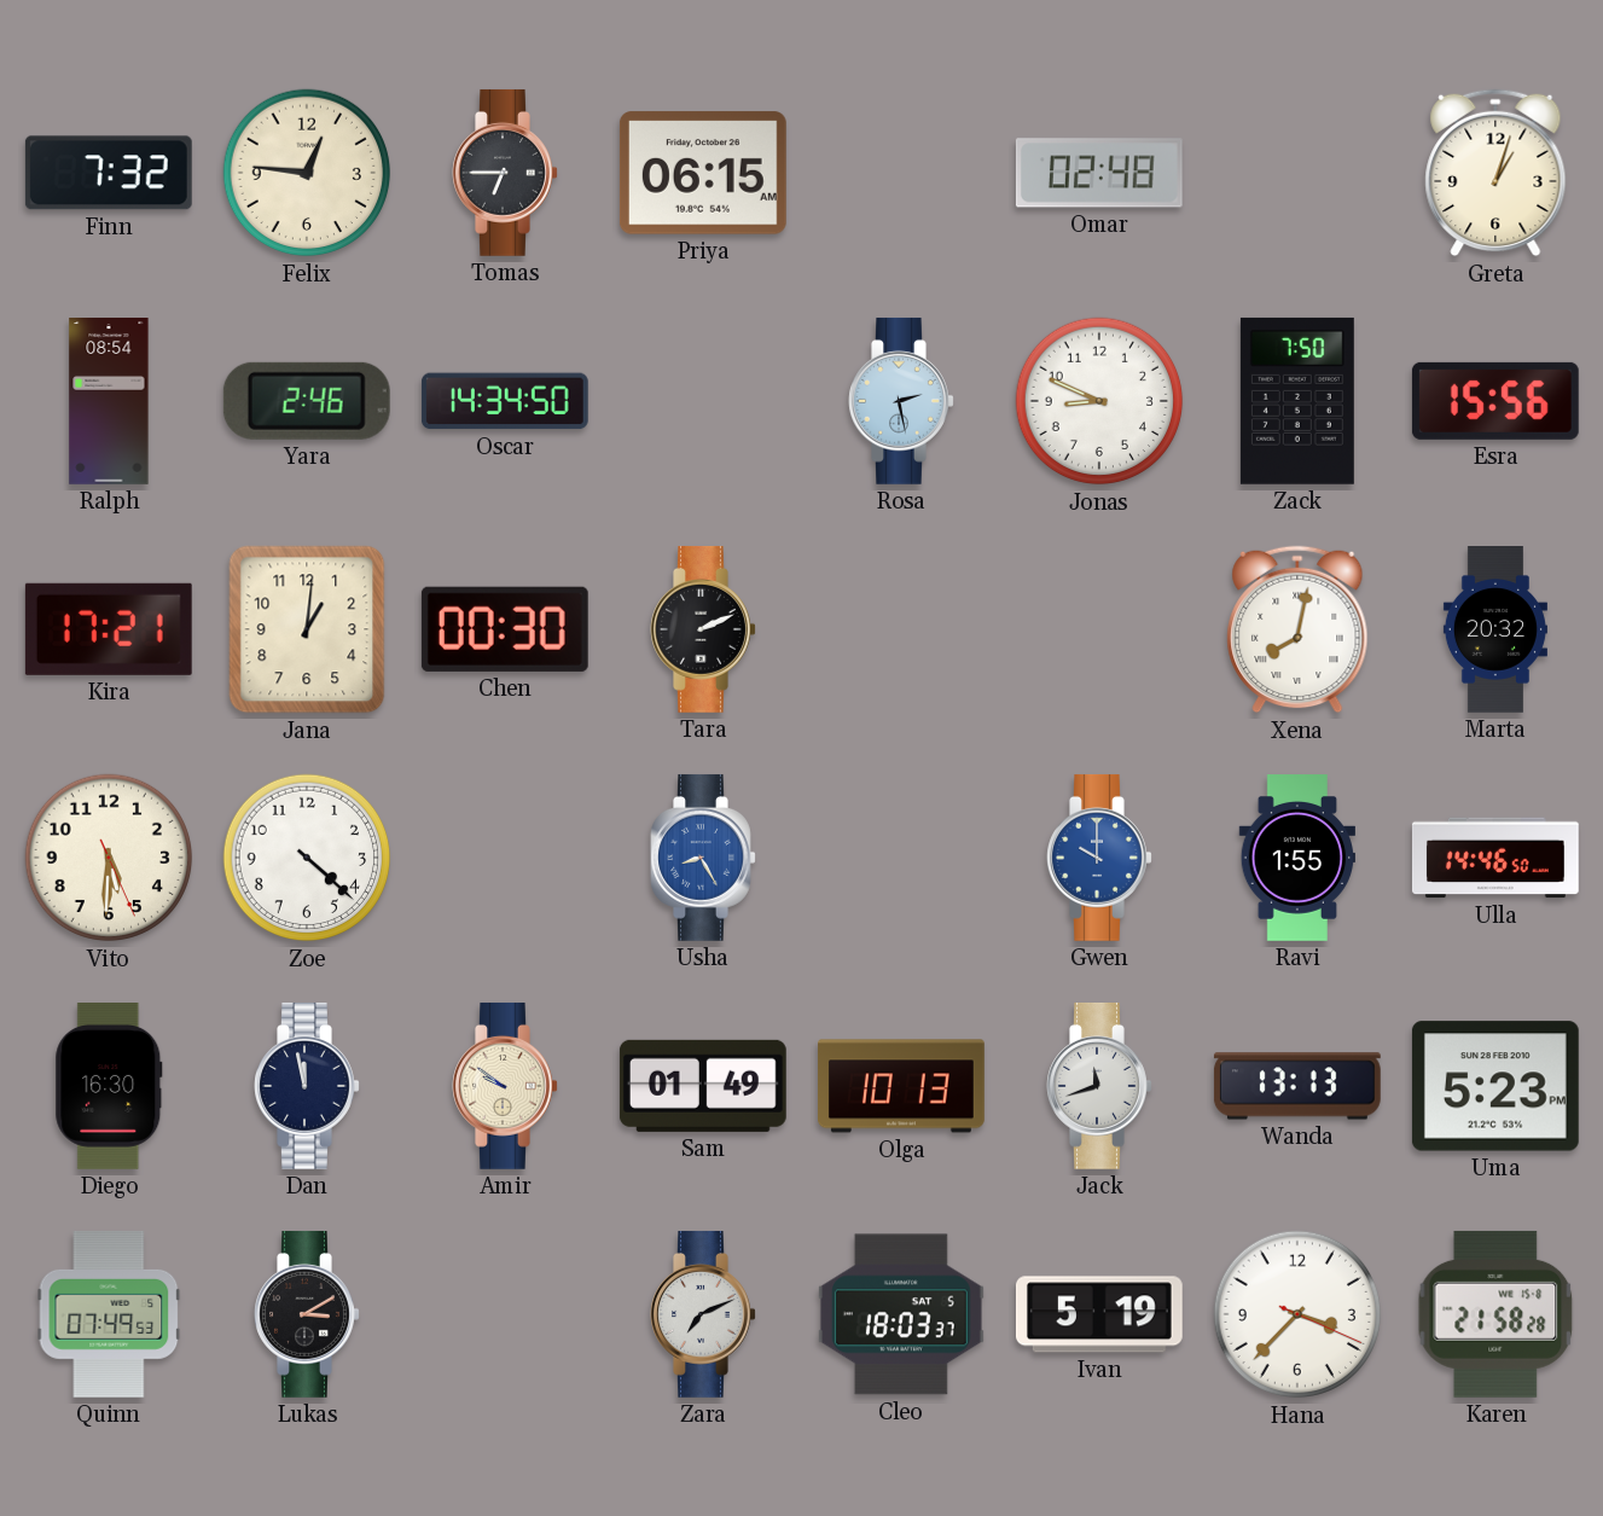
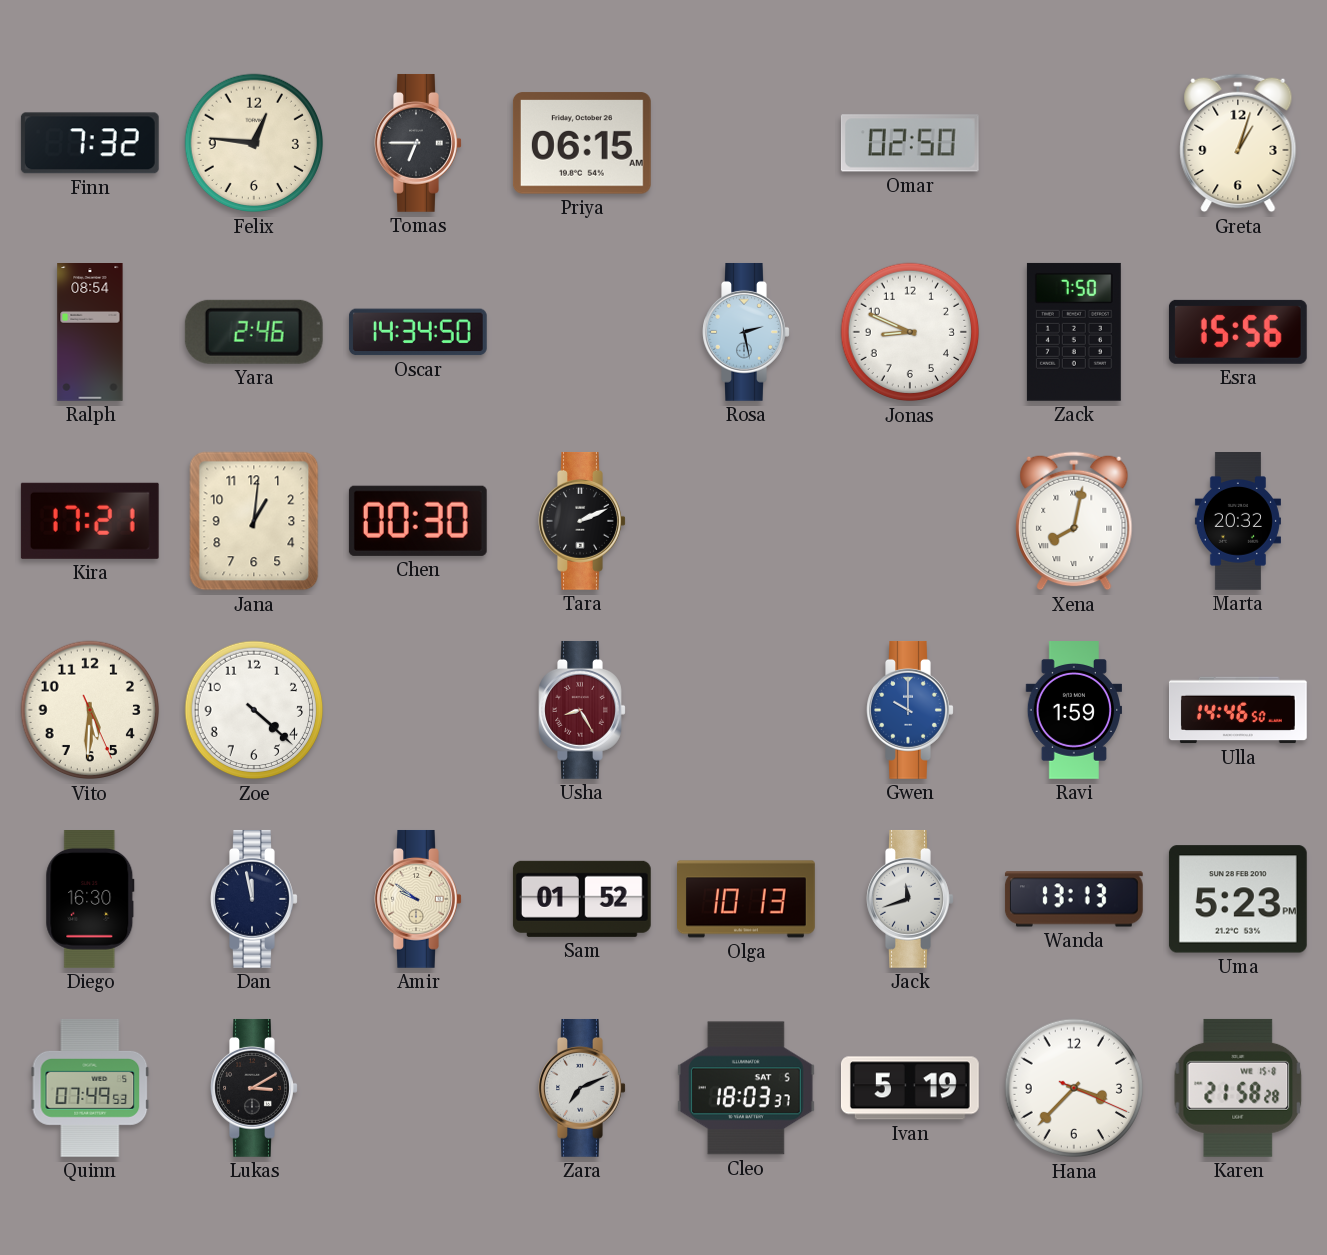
Omar: 02:48 -> 02:50
Usha dial: blue -> burgundy
Ravi: 1:55 -> 1:59
Sam: 01:49 -> 01:52
